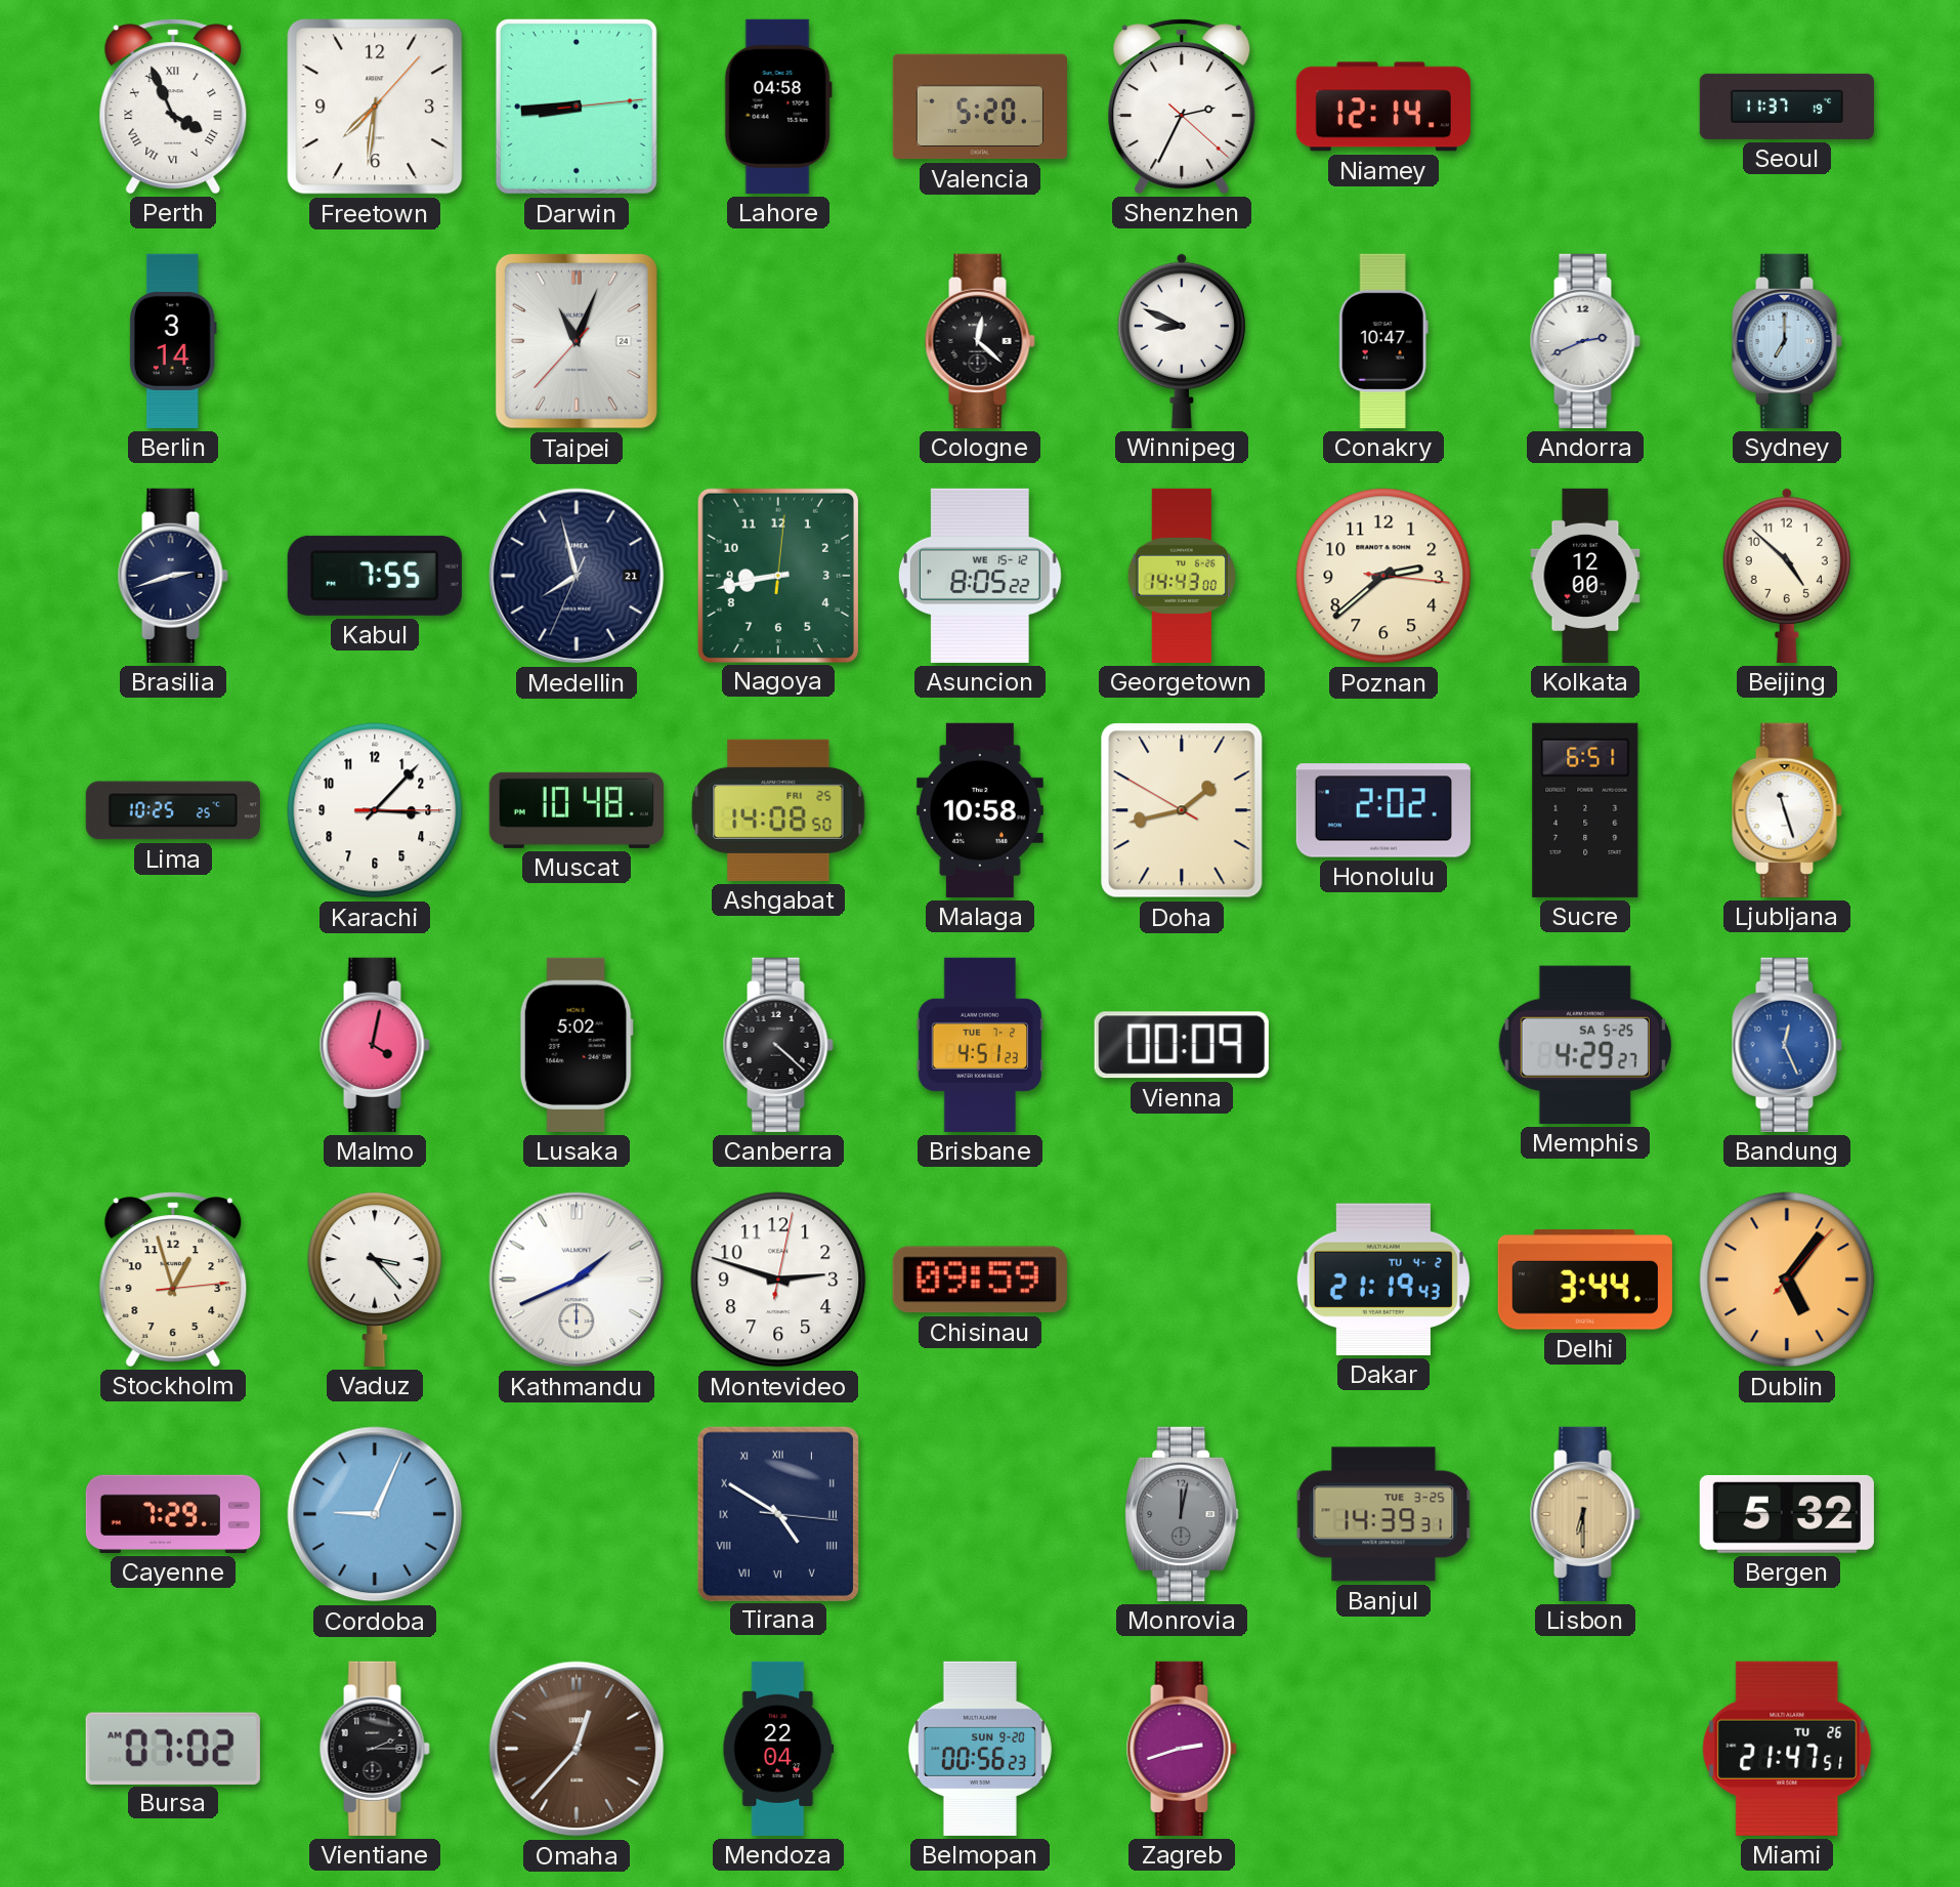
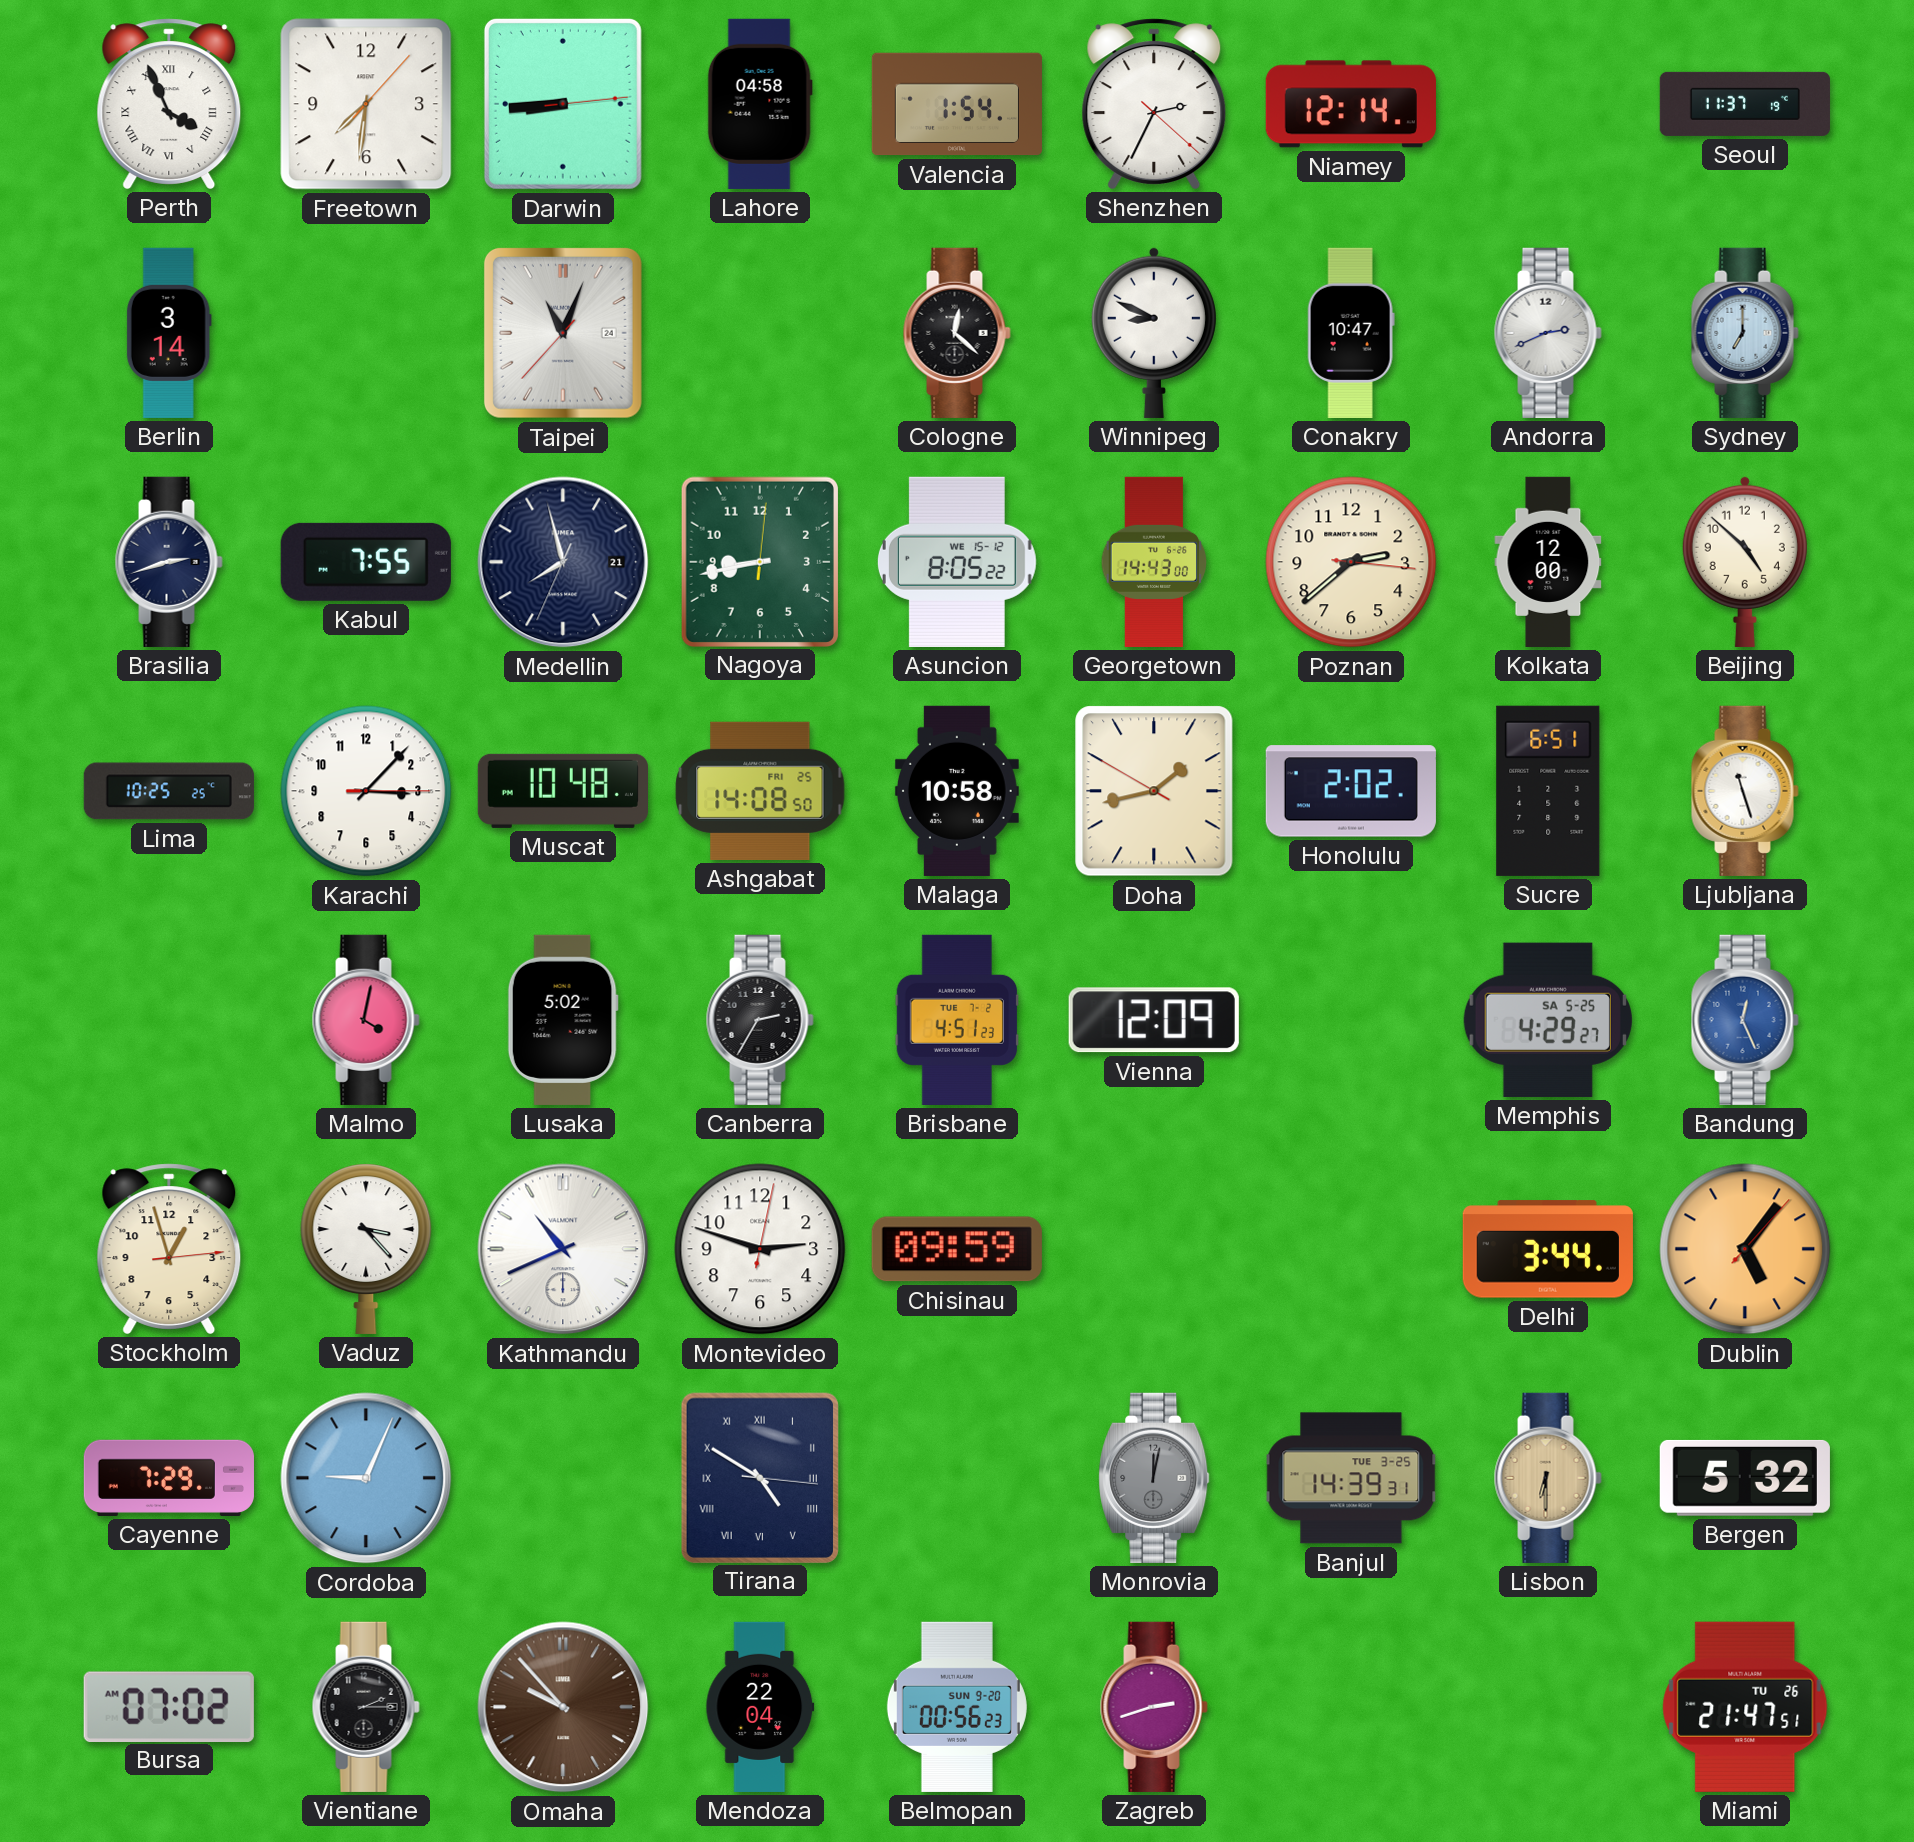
Valencia: 5:20 -> 1:54
Canberra: 4:22 -> 2:35
Vienna: 00:09 -> 12:09
Kathmandu: 1:41 -> 10:41
Dakar: 21:19 -> none
Omaha: 12:37 -> 9:53
